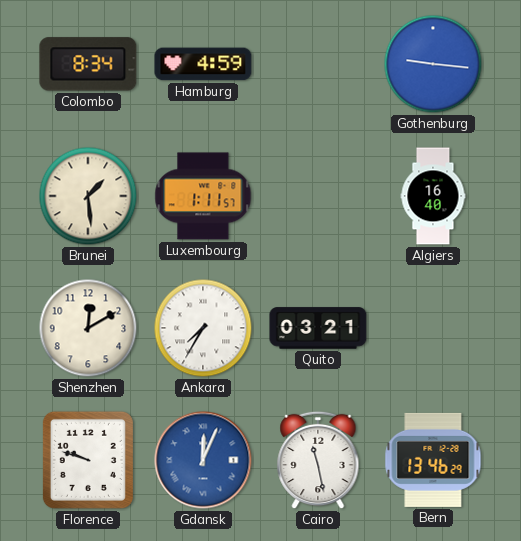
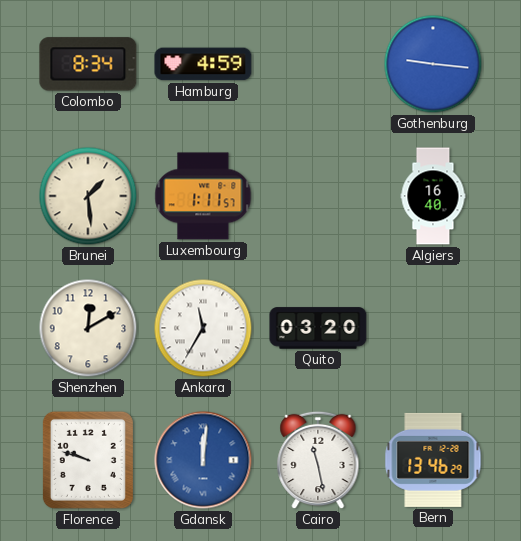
Ankara: 7:35 -> 11:35
Quito: 03:21 -> 03:20
Gdansk: 12:04 -> 12:01
